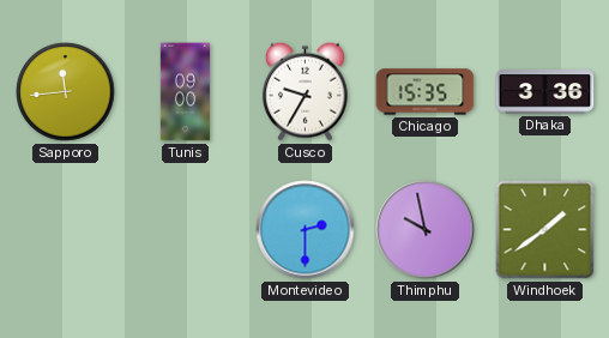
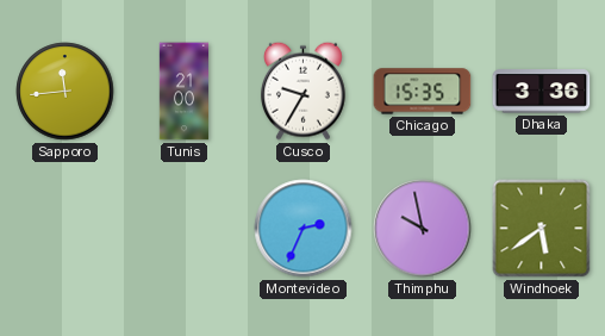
Tunis: 09:00 -> 21:00
Montevideo: 2:30 -> 2:34
Windhoek: 1:39 -> 5:39
